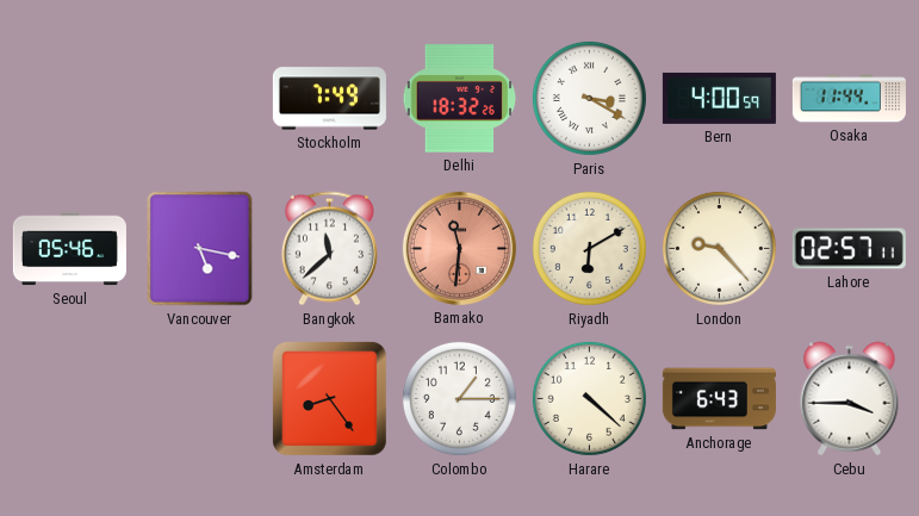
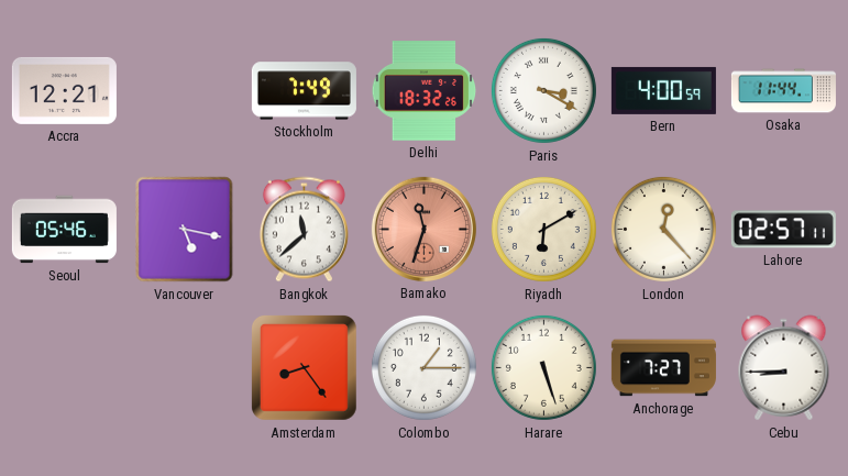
Accra: none -> 12:21
Bamako: 11:31 -> 11:33
London: 9:23 -> 12:23
Harare: 4:22 -> 5:27
Anchorage: 6:43 -> 7:27
Cebu: 3:45 -> 8:45
